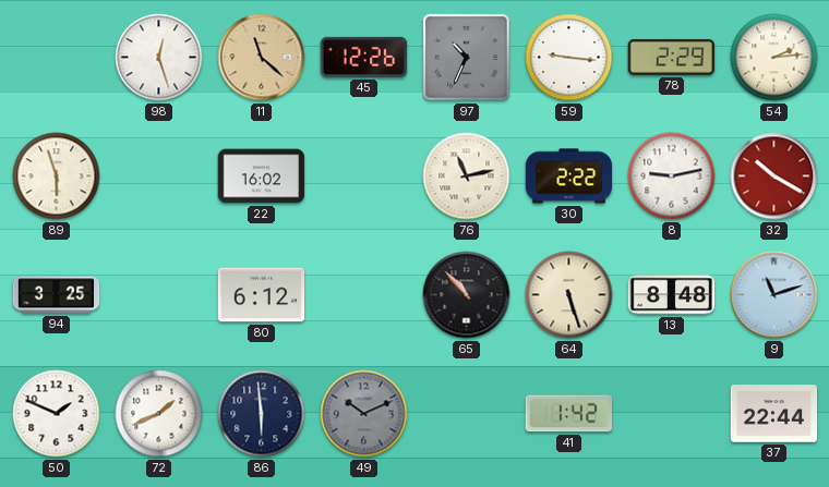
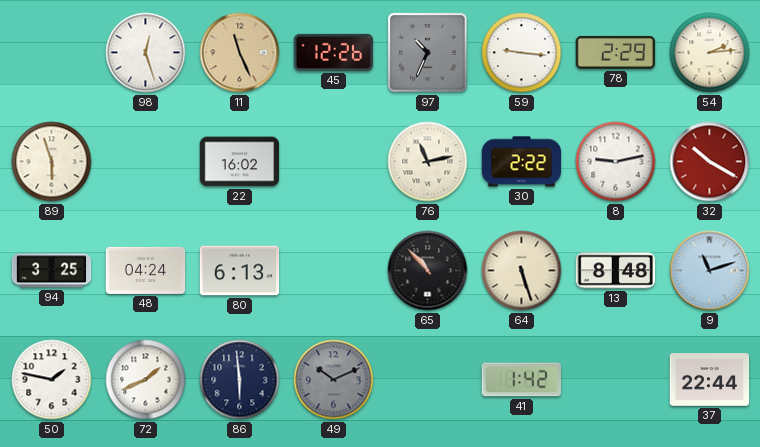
11: 11:22 -> 11:26
48: none -> 04:24
80: 6:12 -> 6:13
50: 1:49 -> 1:47
